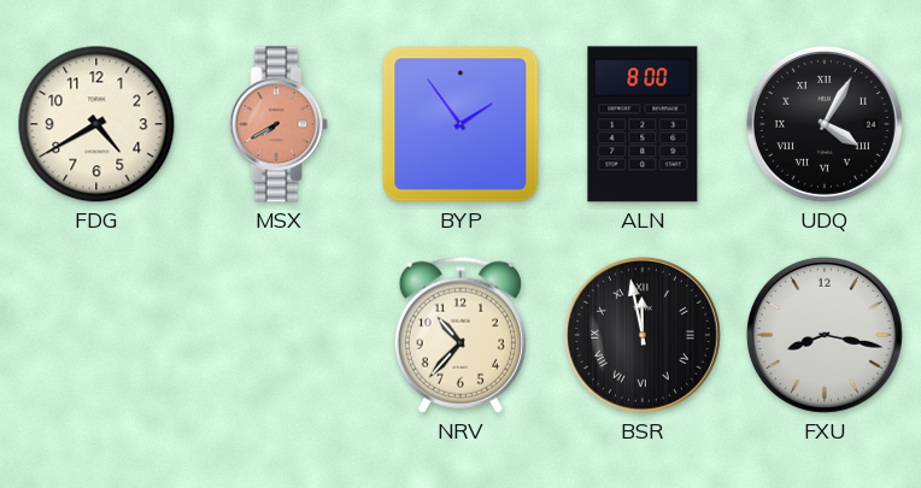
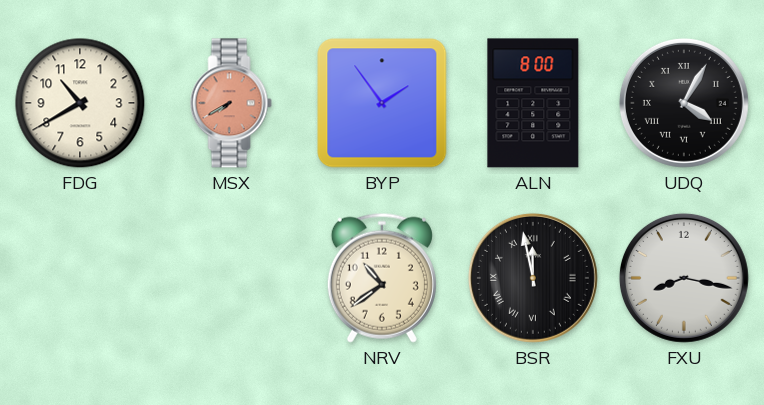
FDG: 4:40 -> 10:40
NRV: 10:37 -> 10:39
